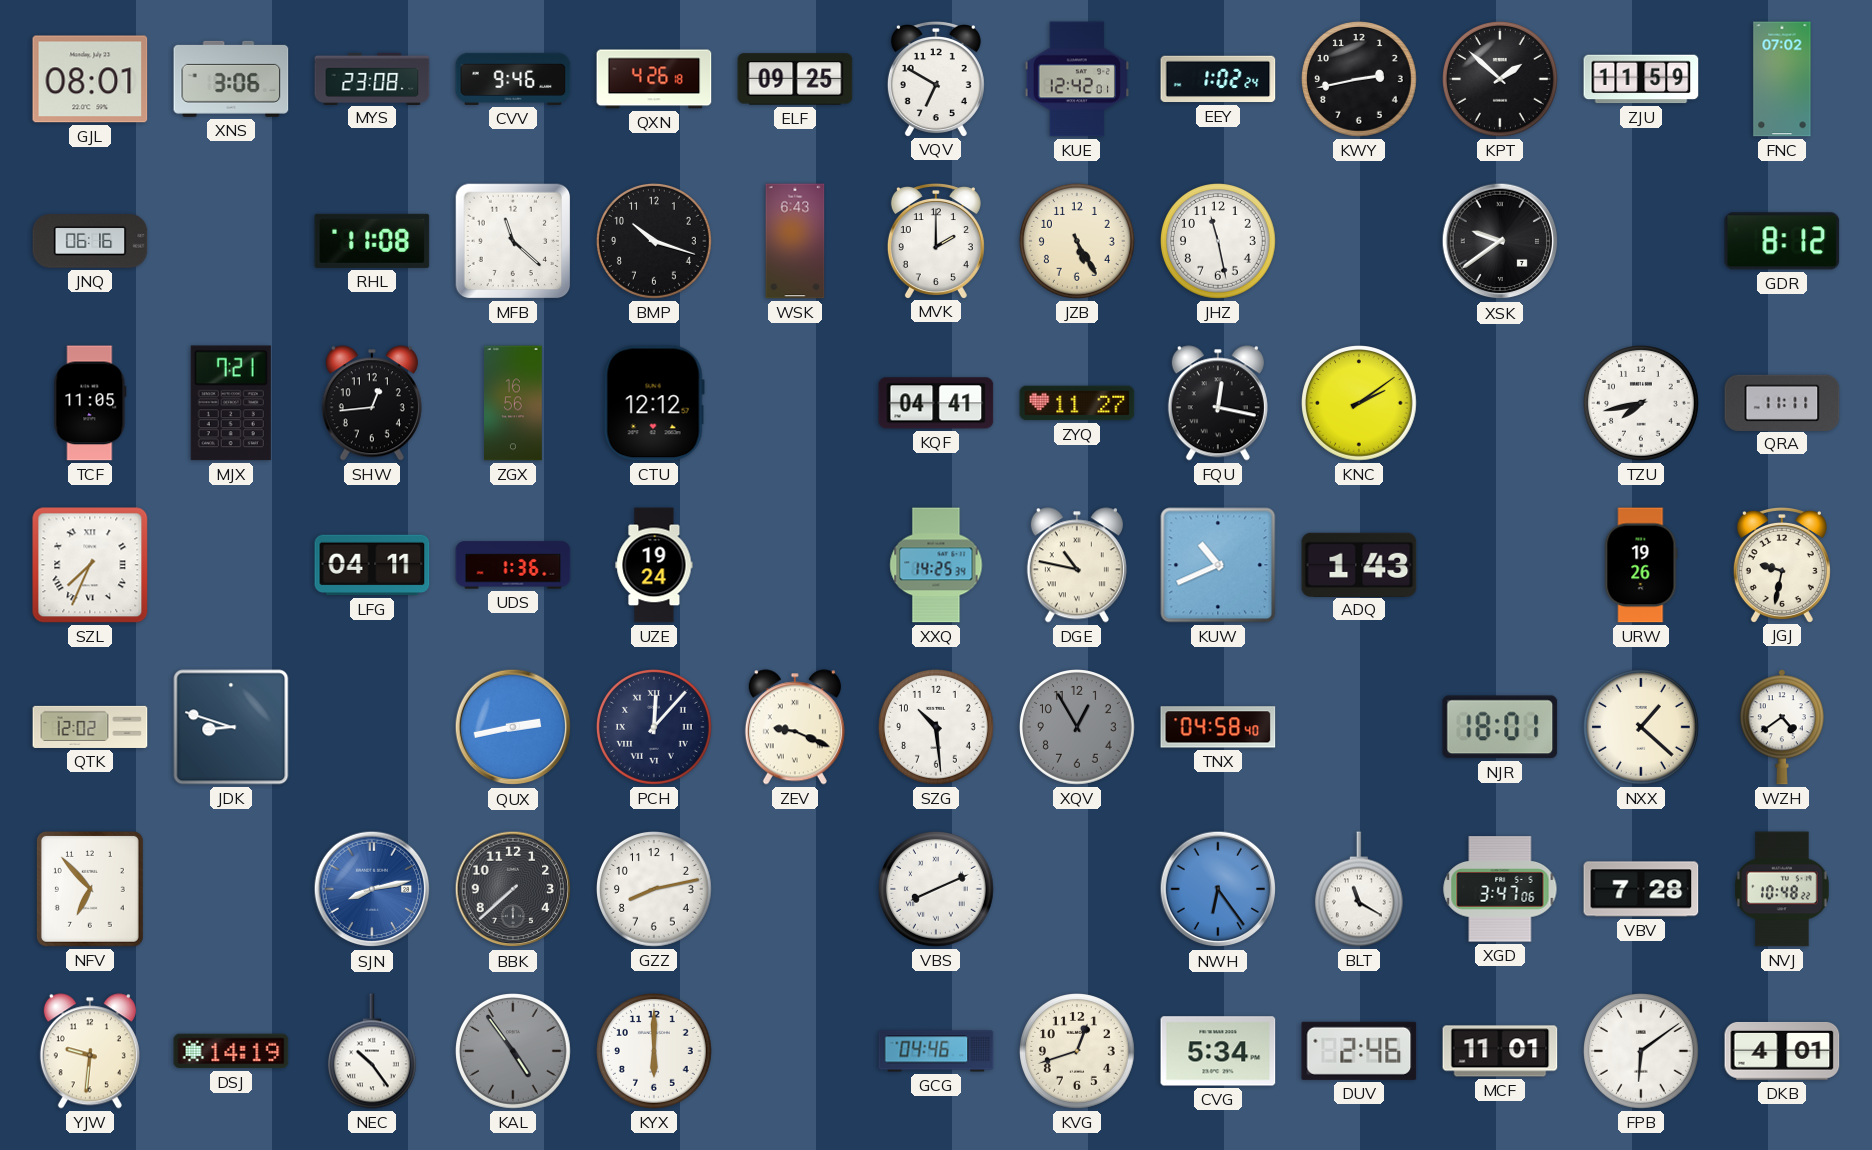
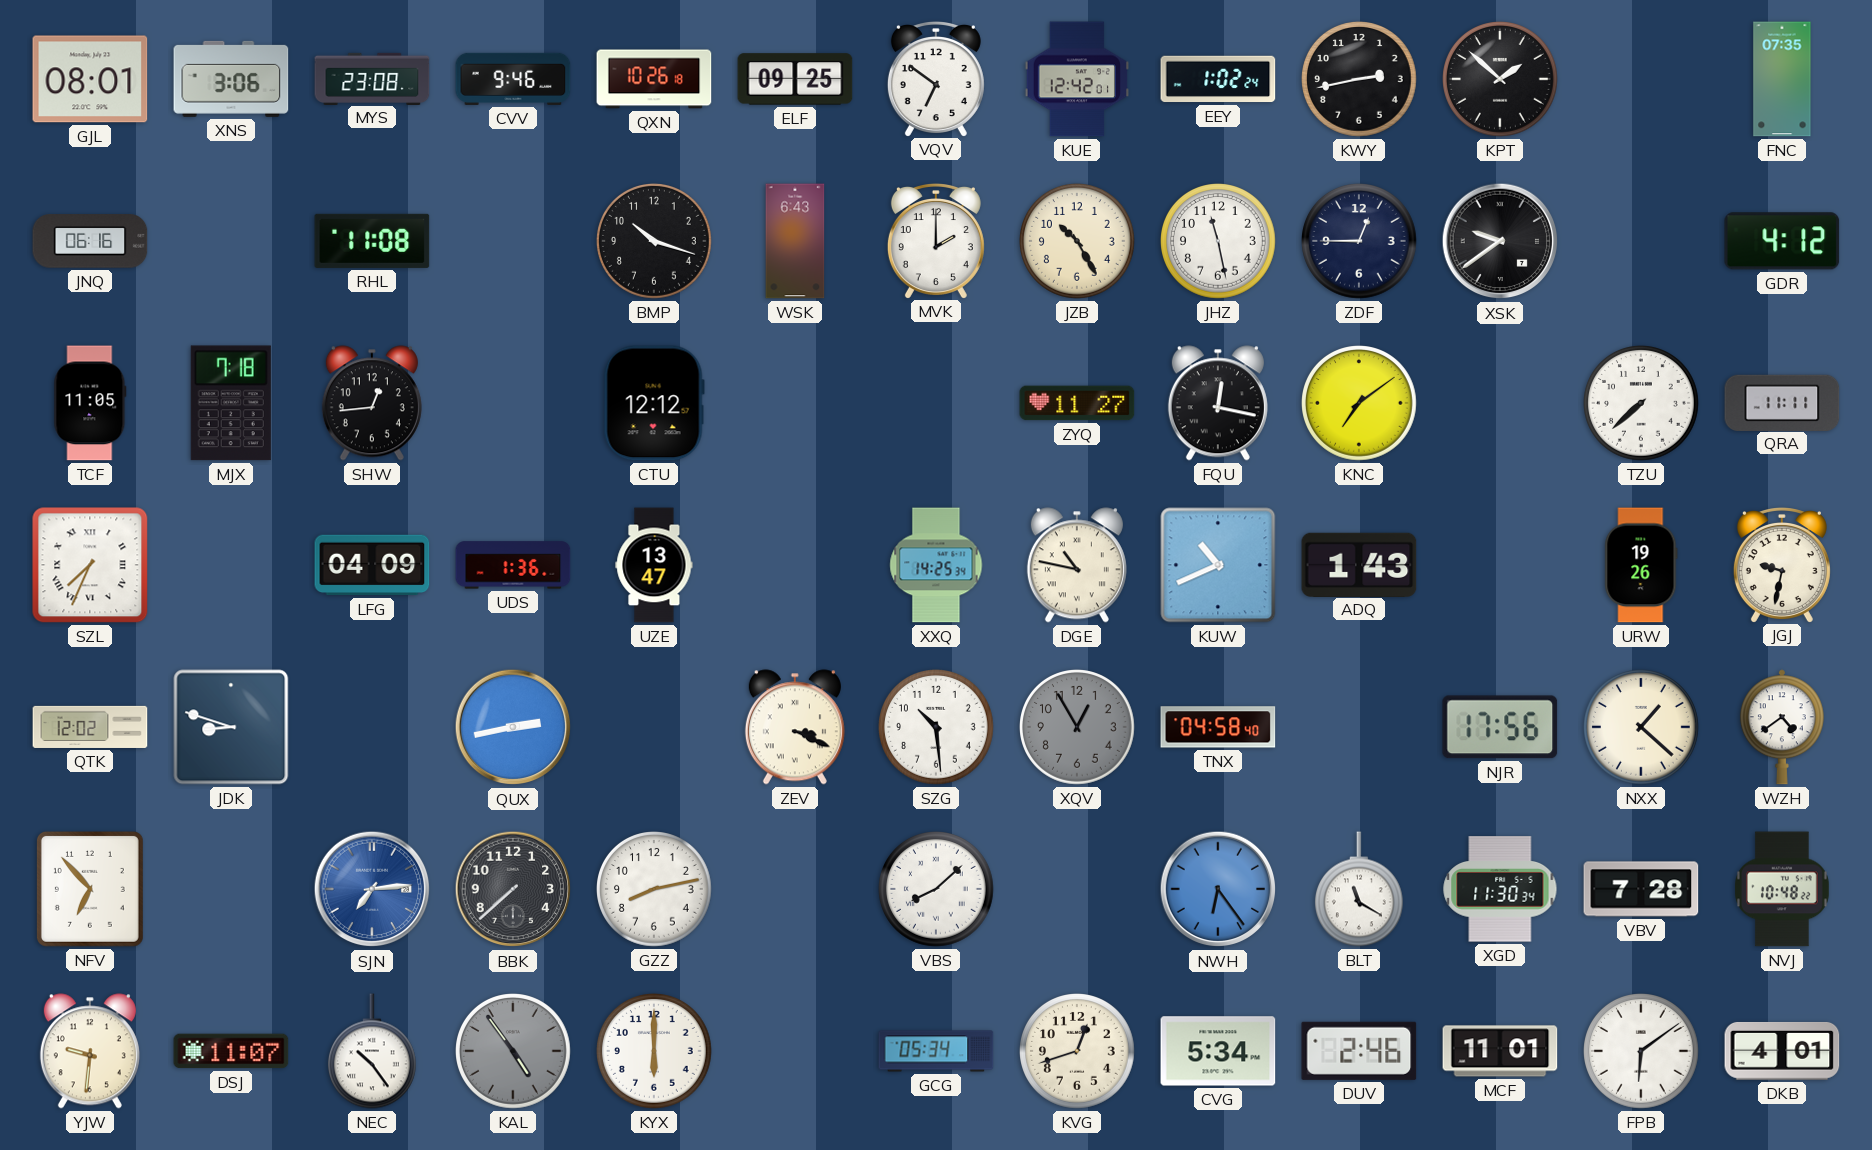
QXN: 4:26 -> 10:26
VQV: 6:50 -> 6:51
ZJU: 11:59 -> none
FNC: 07:02 -> 07:35
MFB: 11:22 -> none
JZB: 5:25 -> 10:25
ZDF: none -> 12:45
GDR: 8:12 -> 4:12
MJX: 7:21 -> 7:18
ZGX: 16:56 -> none
KQF: 04:41 -> none
KNC: 2:09 -> 7:09
TZU: 7:43 -> 7:38
LFG: 04:11 -> 04:09
UZE: 19:24 -> 13:47
PCH: 12:07 -> none
ZEV: 9:19 -> 3:19
NJR: 18:01 -> 17:56
SJN: 8:13 -> 7:14
VBS: 8:11 -> 8:08
XGD: 3:47 -> 11:30
DSJ: 14:19 -> 11:07
GCG: 04:46 -> 05:34
